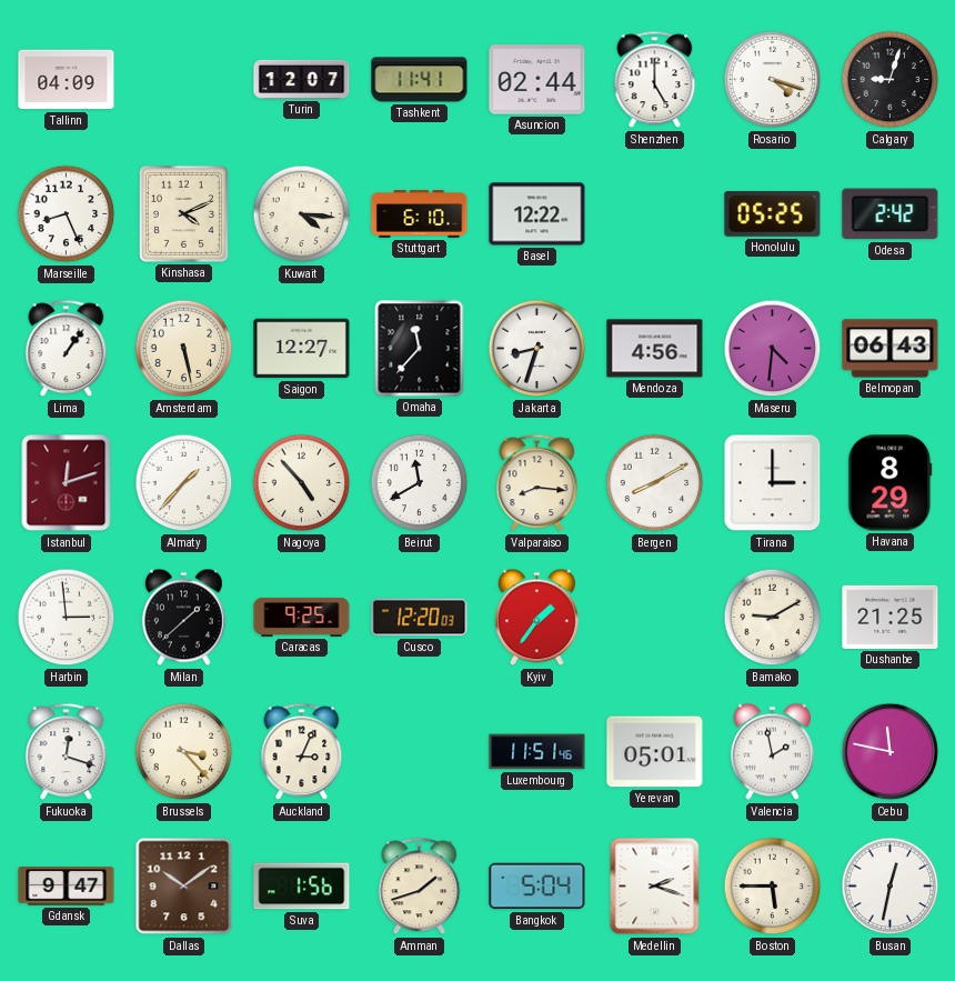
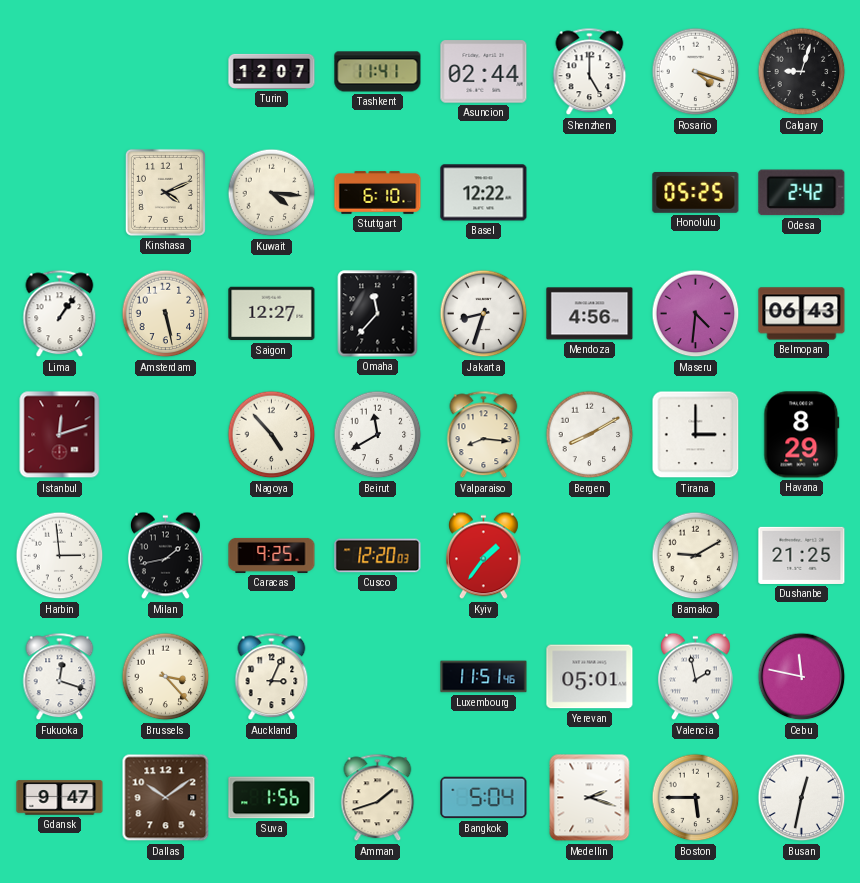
Tallinn: 04:09 -> none
Marseille: 8:26 -> none
Almaty: 1:37 -> none
Milan: 1:38 -> 1:43
